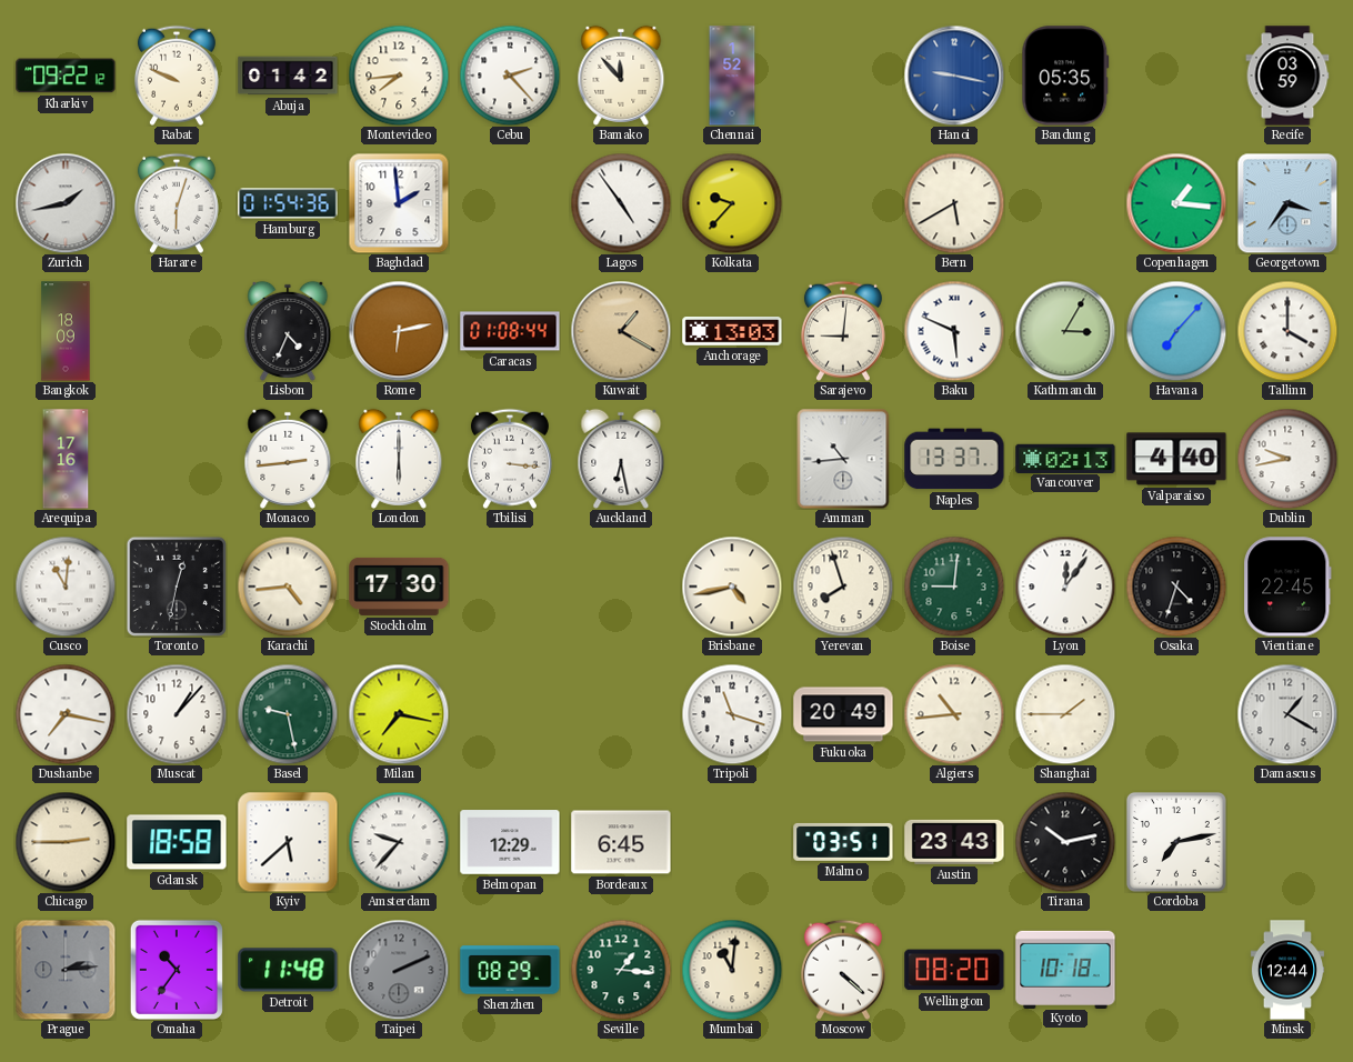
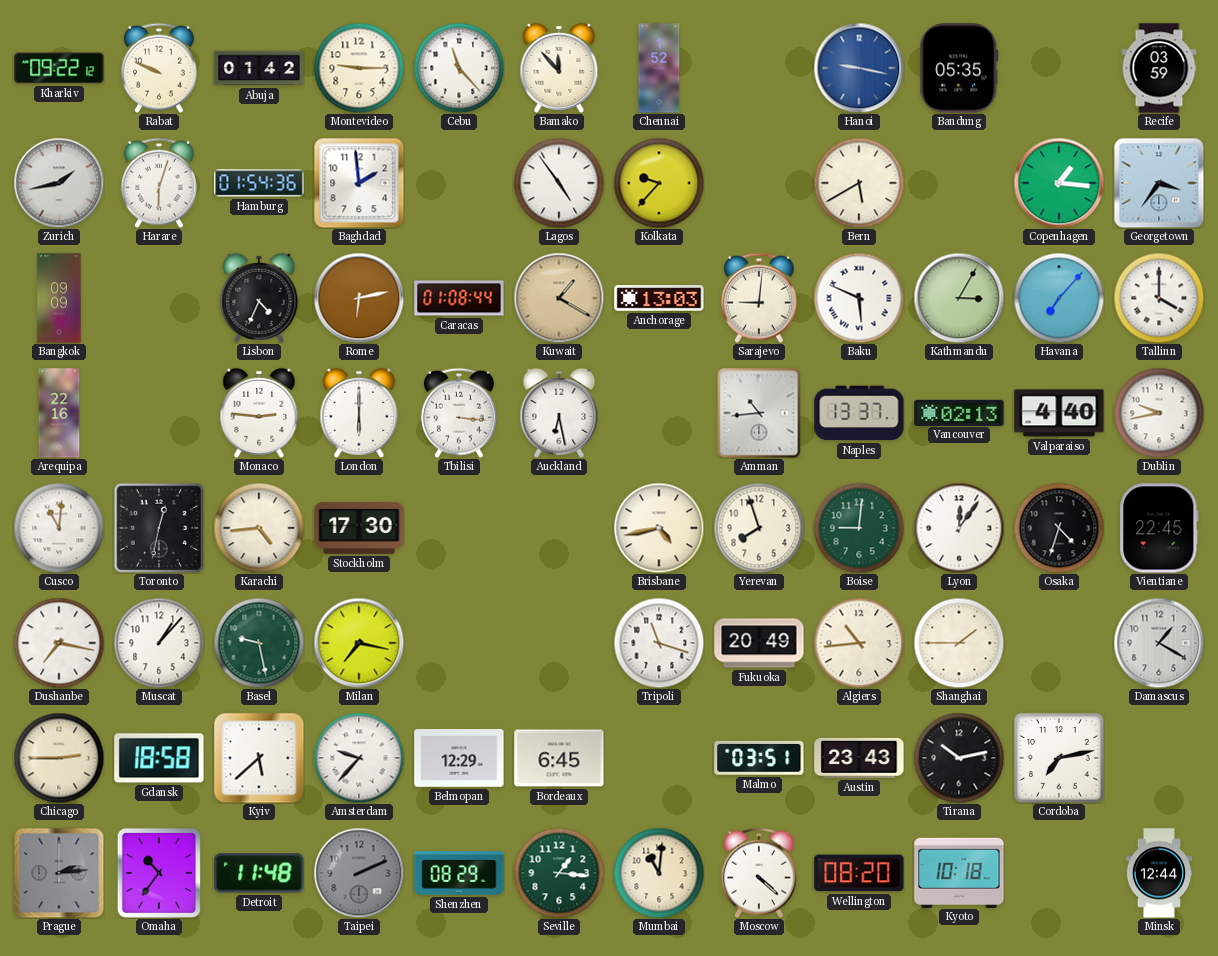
Montevideo: 7:44 -> 9:15
Cebu: 2:23 -> 11:23
Bangkok: 18:09 -> 09:09
Arequipa: 17:16 -> 22:16
Monaco: 2:44 -> 2:46
